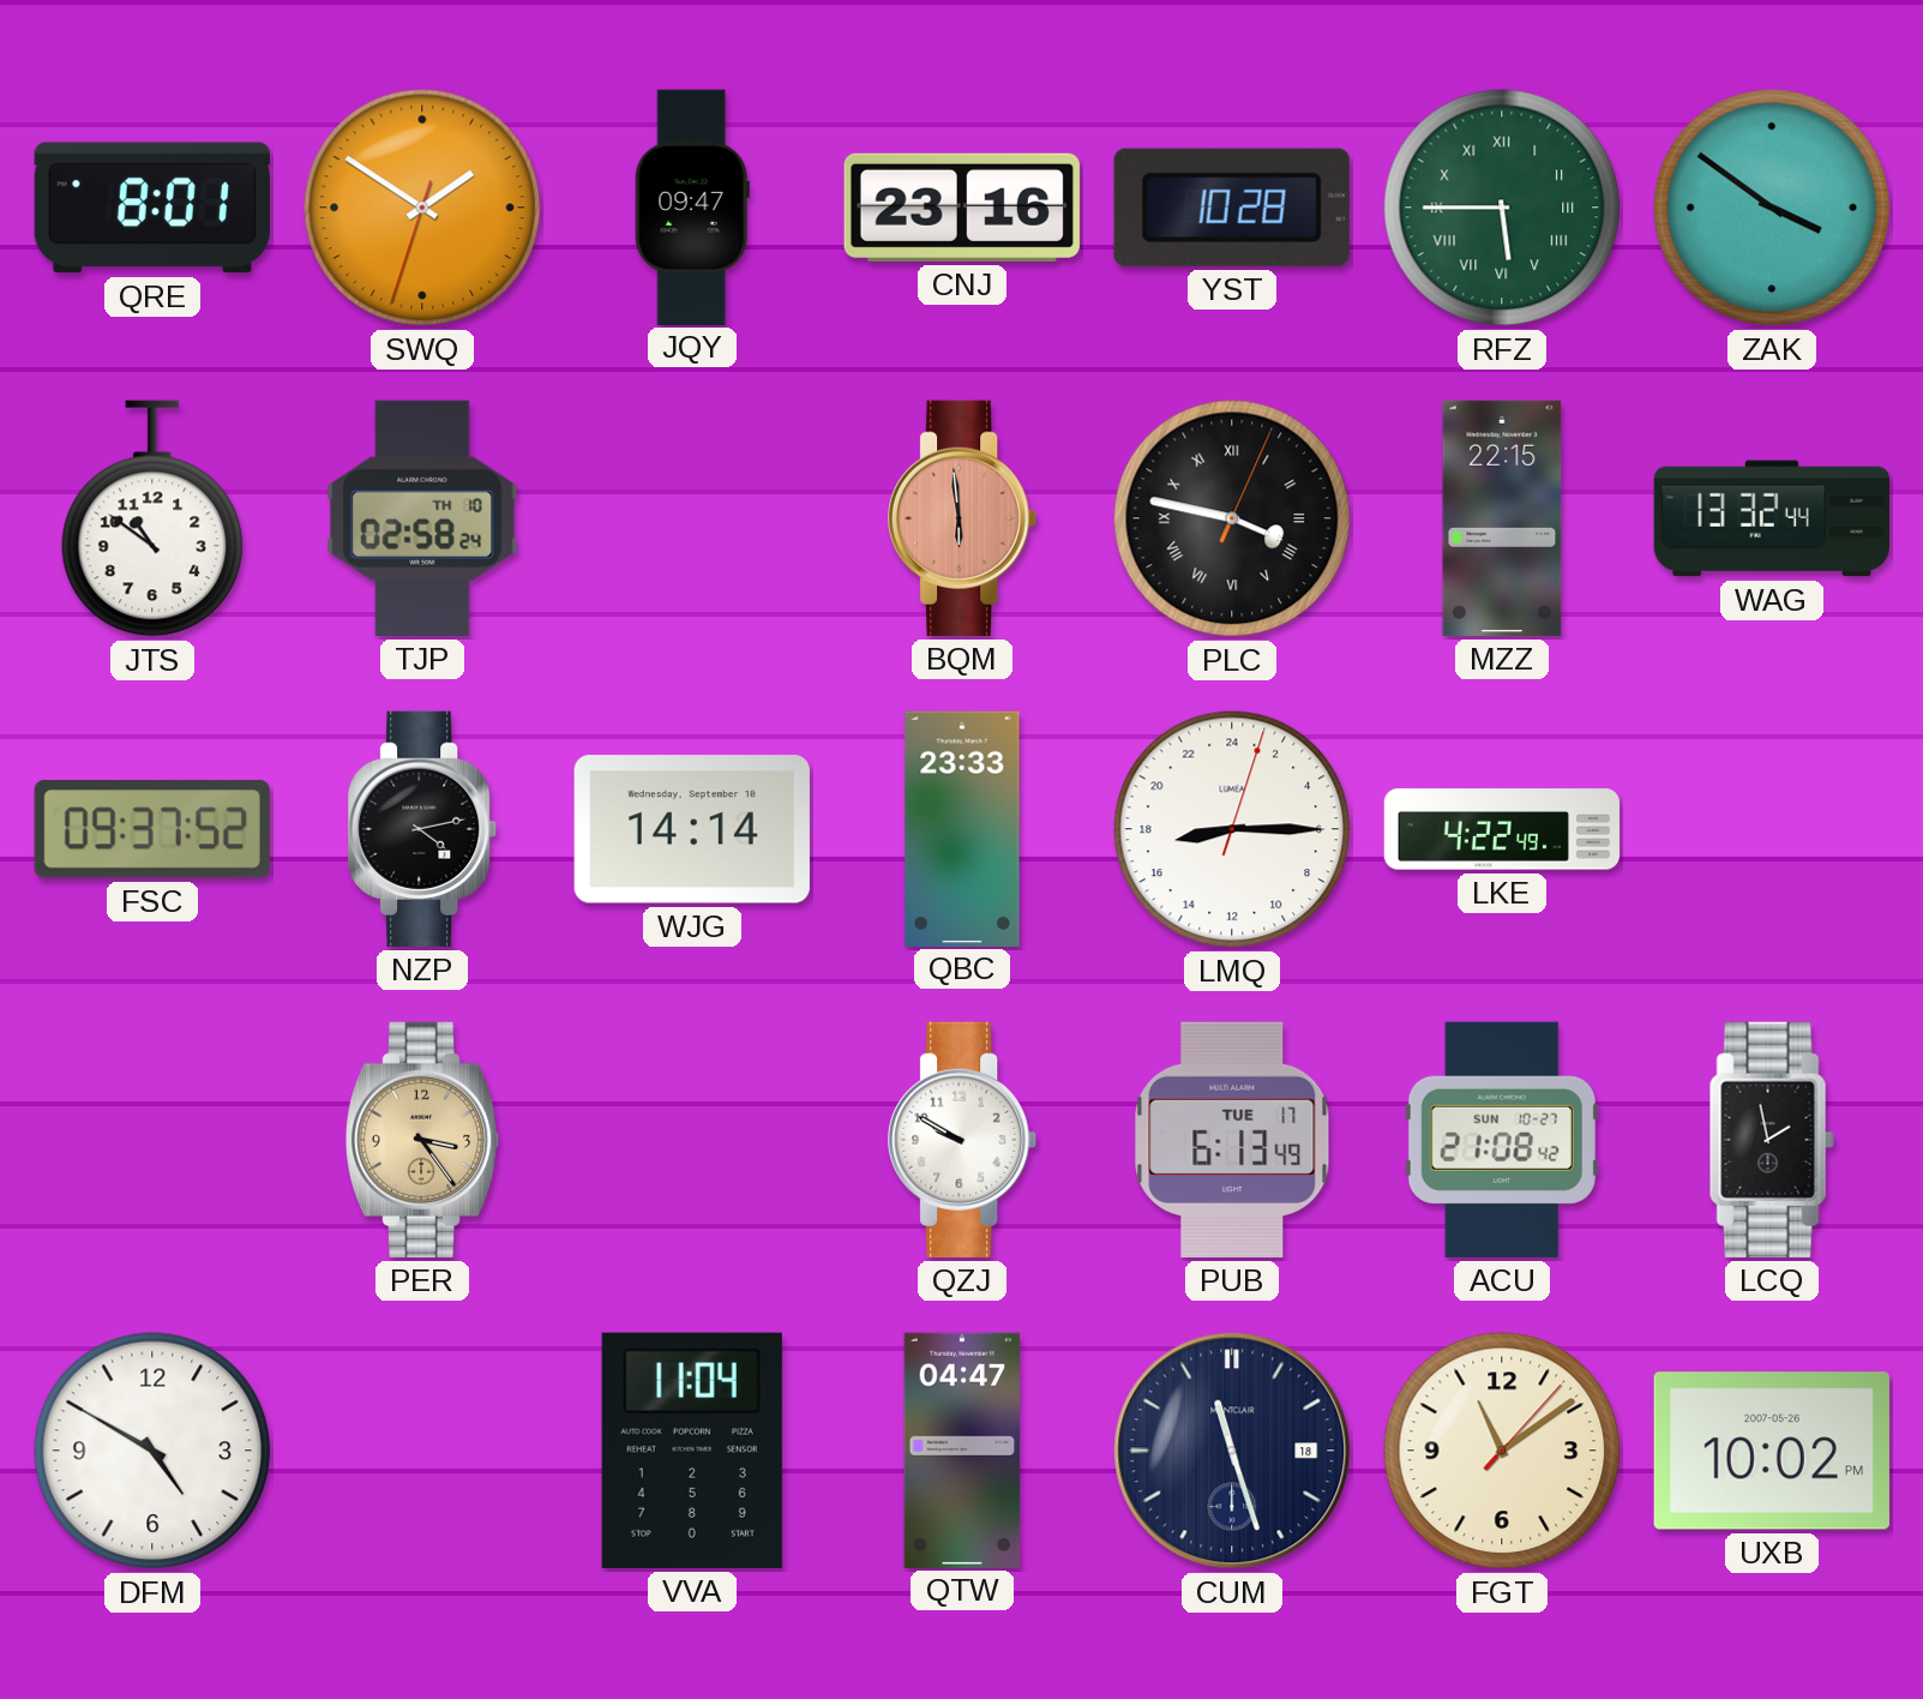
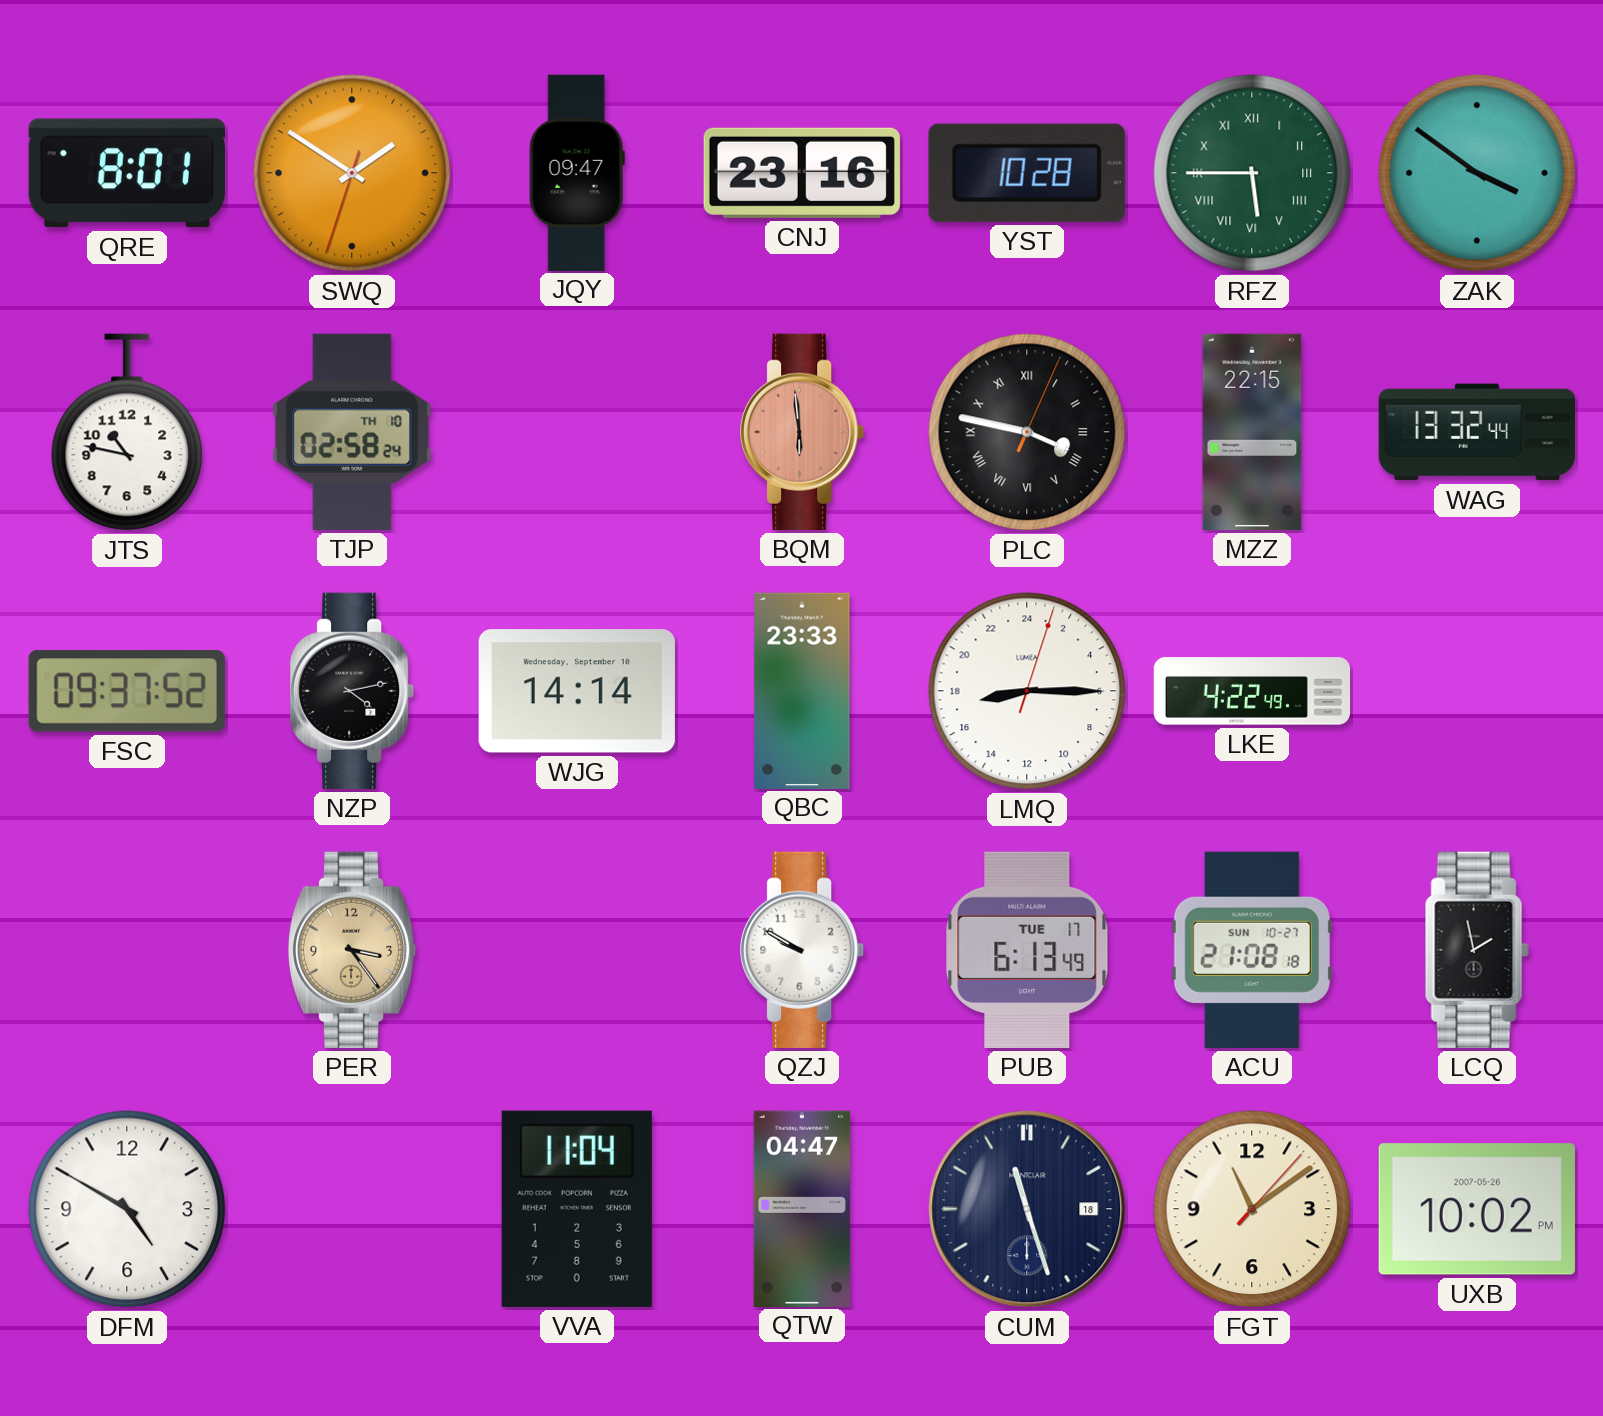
JTS: 10:51 -> 10:47
ACU: 21:08:42 -> 21:08:18
